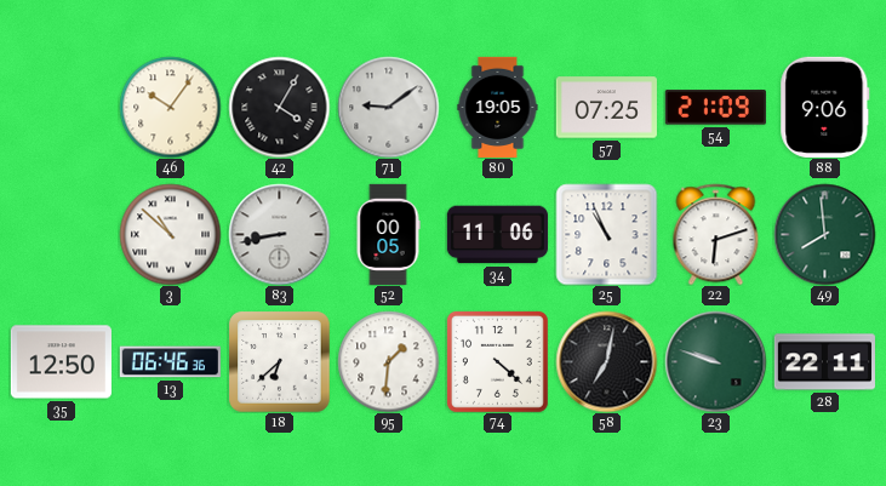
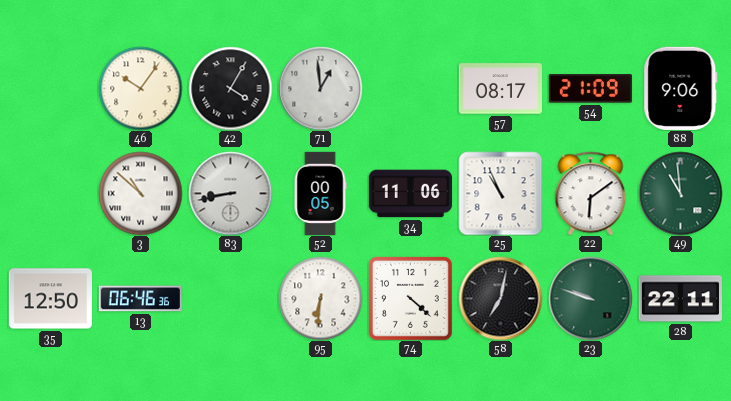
71: 9:09 -> 12:59
80: 19:05 -> none
57: 07:25 -> 08:17
22: 6:12 -> 6:09
49: 7:59 -> 10:59
18: 6:38 -> none
95: 1:31 -> 6:31
